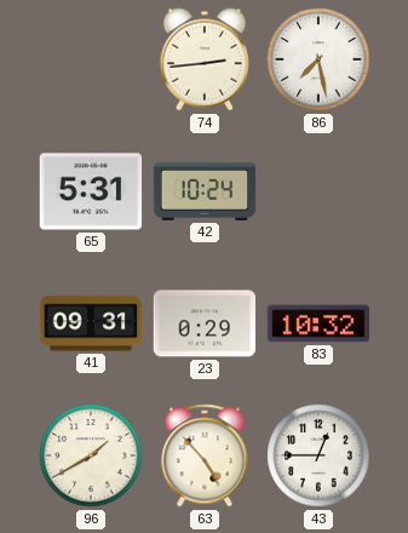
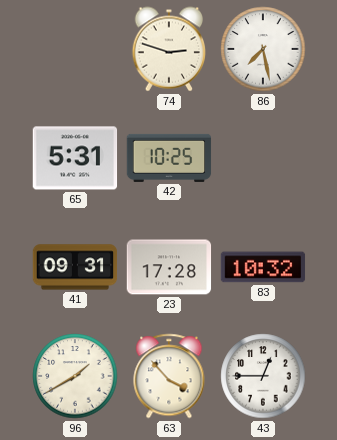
74: 2:44 -> 2:48
42: 10:24 -> 10:25
23: 0:29 -> 17:28
63: 4:53 -> 3:53
